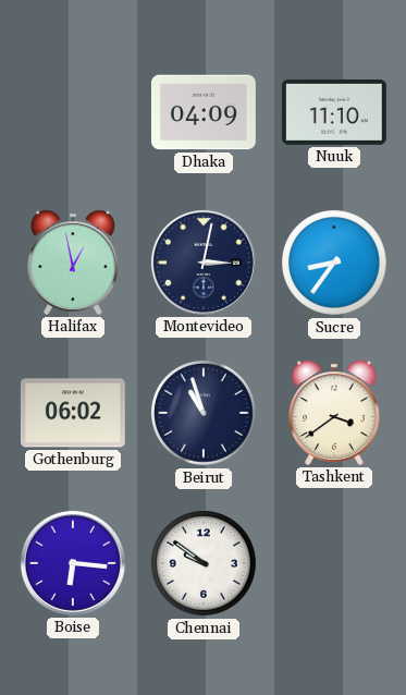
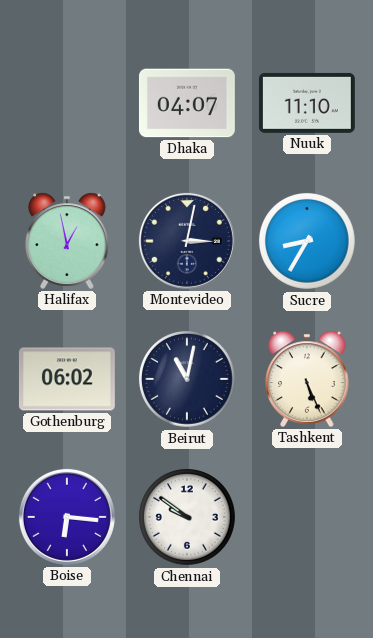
Dhaka: 04:09 -> 04:07
Sucre: 8:36 -> 8:35
Beirut: 10:57 -> 11:02
Tashkent: 3:39 -> 5:26
